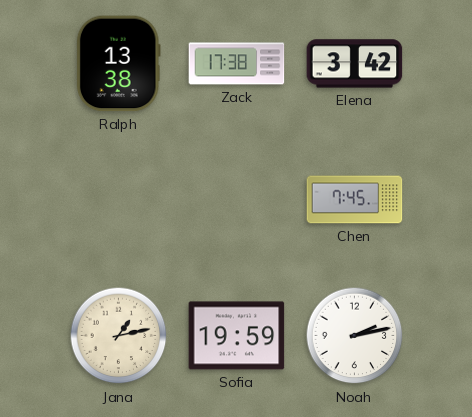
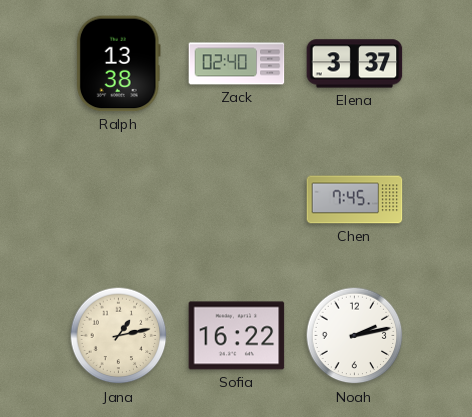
Zack: 17:38 -> 02:40
Elena: 3:42 -> 3:37
Sofia: 19:59 -> 16:22
